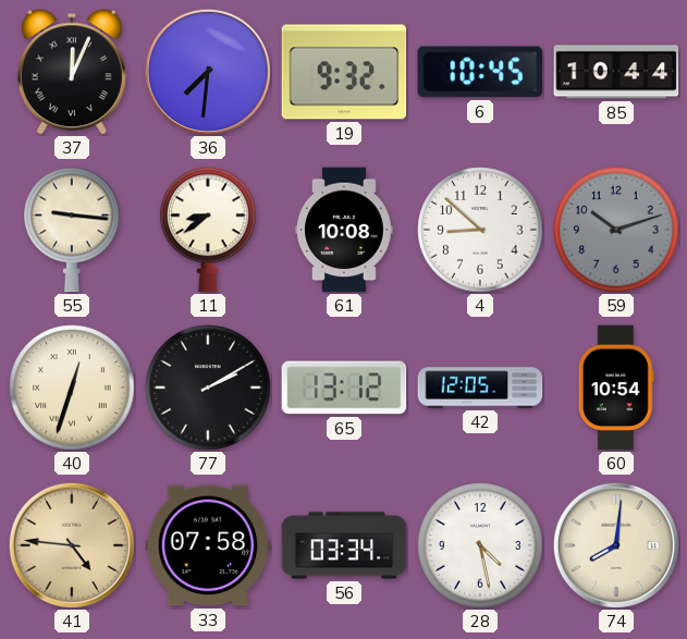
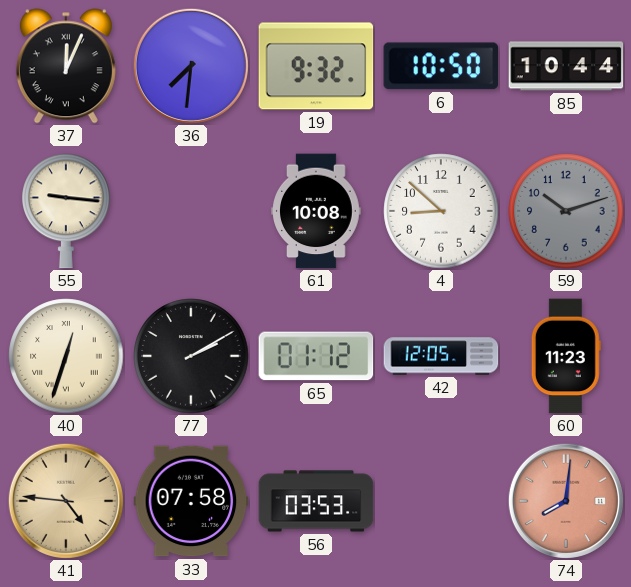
6: 10:45 -> 10:50
11: 8:39 -> none
65: 13:12 -> 01:12
60: 10:54 -> 11:23
56: 03:34 -> 03:53
28: 4:28 -> none
74 dial: cream -> salmon
